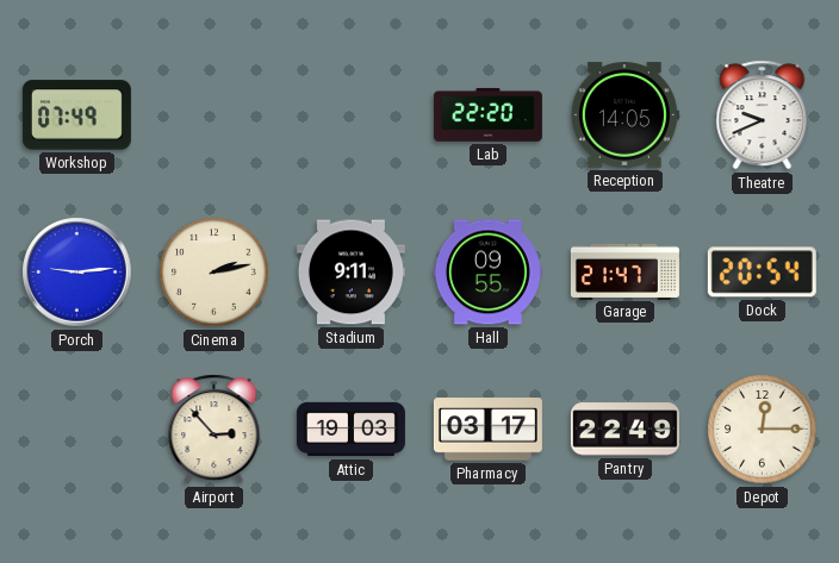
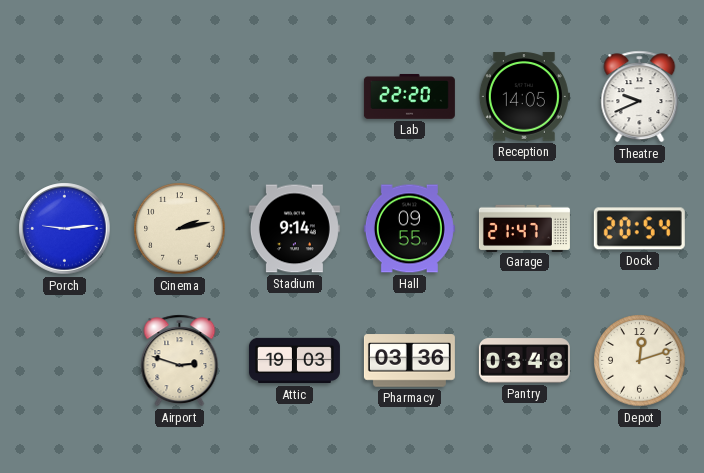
Workshop: 07:49 -> none
Stadium: 9:11 -> 9:14
Airport: 2:53 -> 2:48
Pharmacy: 03:17 -> 03:36
Pantry: 22:49 -> 03:48
Depot: 12:15 -> 12:12
